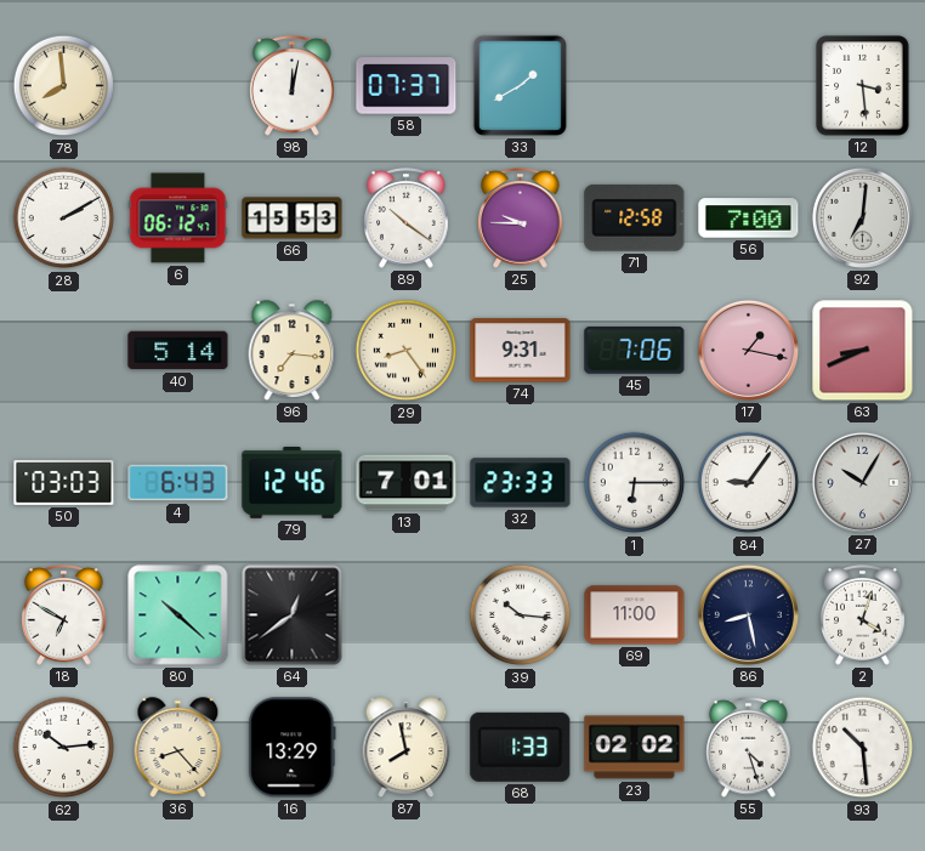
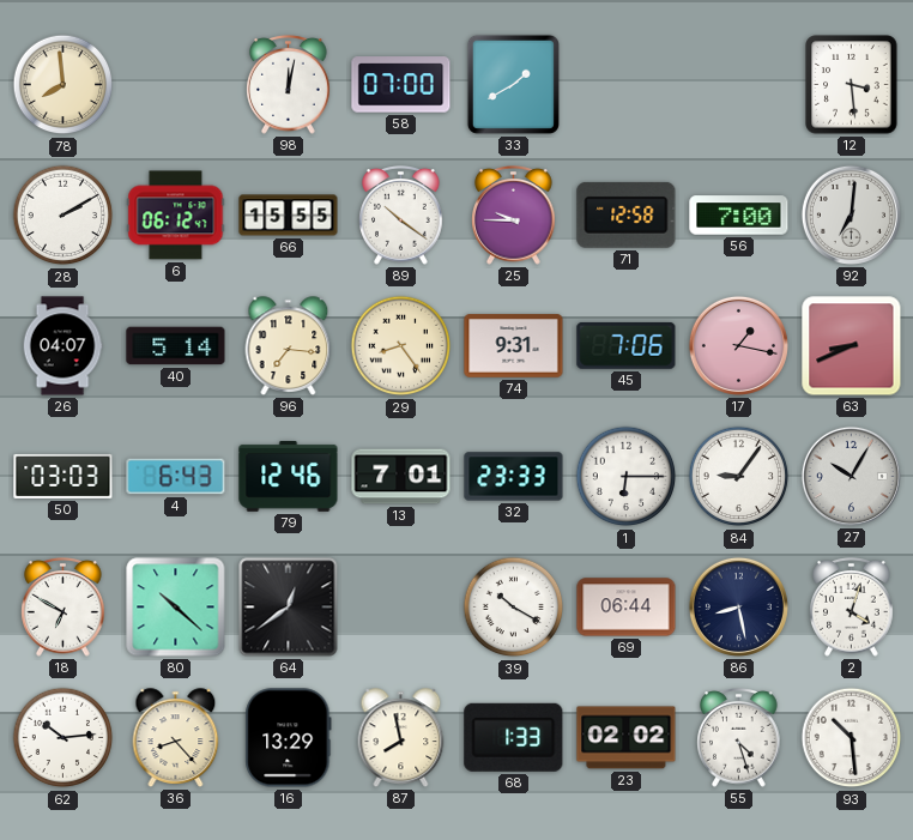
58: 07:37 -> 07:00
66: 15:53 -> 15:55
26: none -> 04:07
39: 10:16 -> 10:20
69: 11:00 -> 06:44
